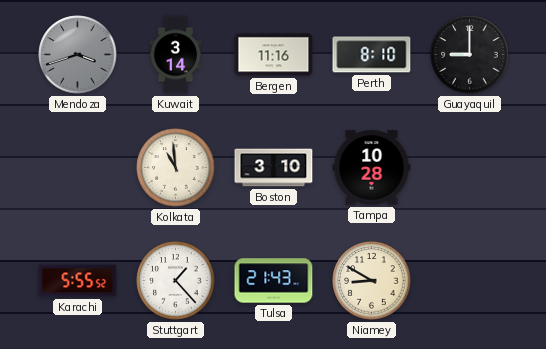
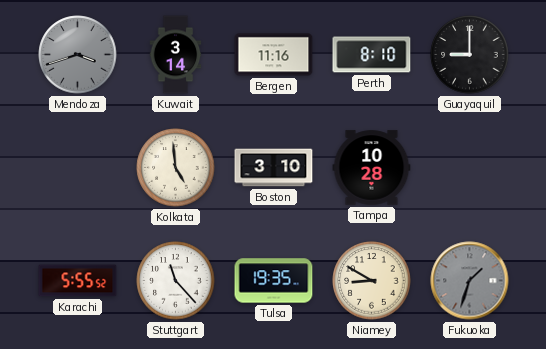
Kolkata: 10:59 -> 4:59
Stuttgart: 1:23 -> 11:23
Tulsa: 21:43 -> 19:35
Fukuoka: none -> 1:33
